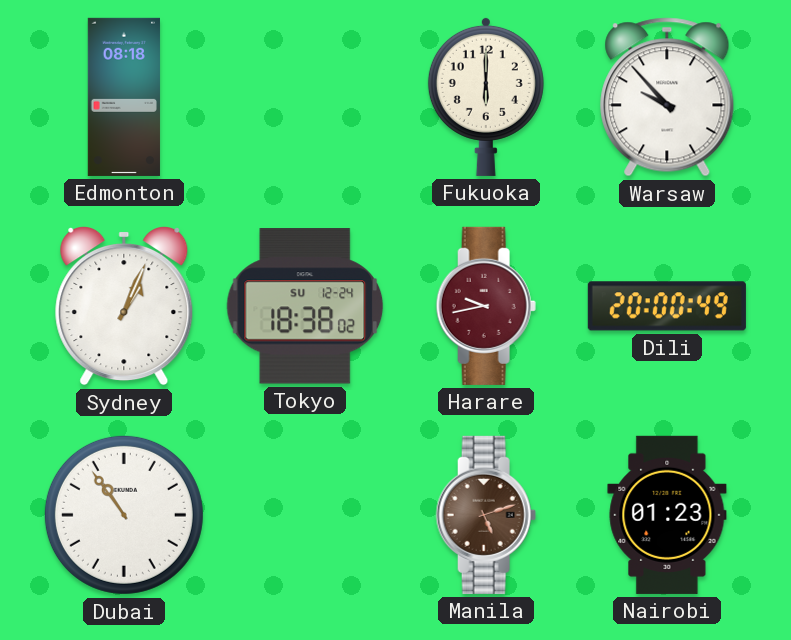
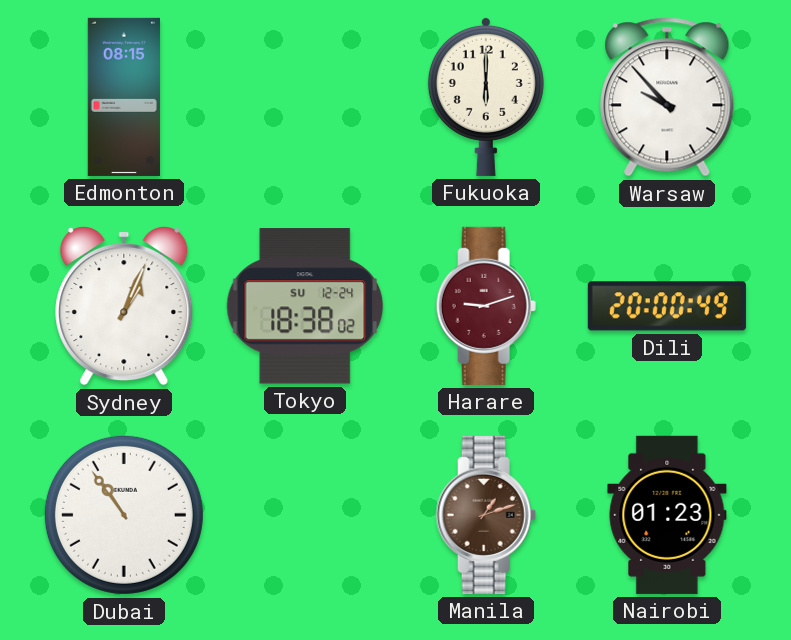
Edmonton: 08:18 -> 08:15
Harare: 9:43 -> 9:12
Manila: 5:12 -> 1:12
